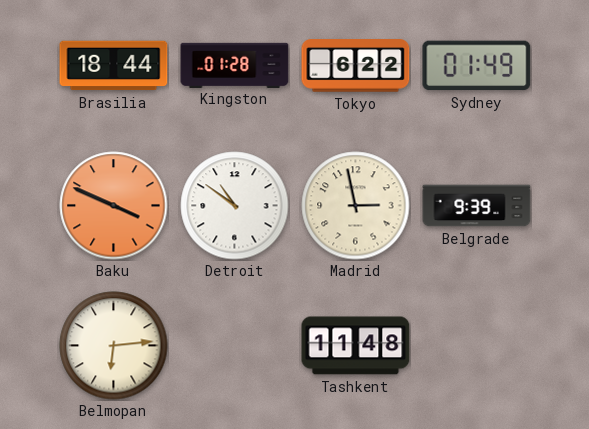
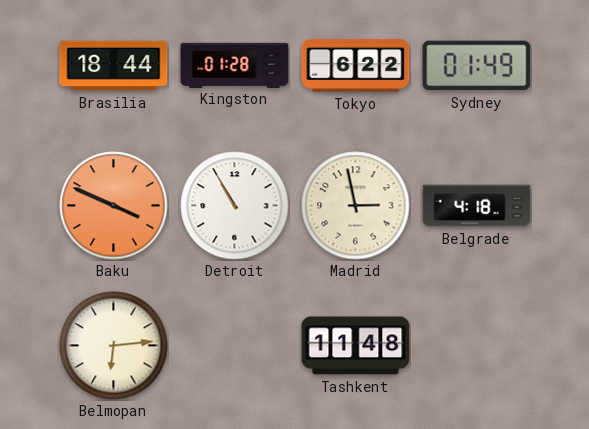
Detroit: 10:51 -> 10:55
Belgrade: 9:39 -> 4:18
